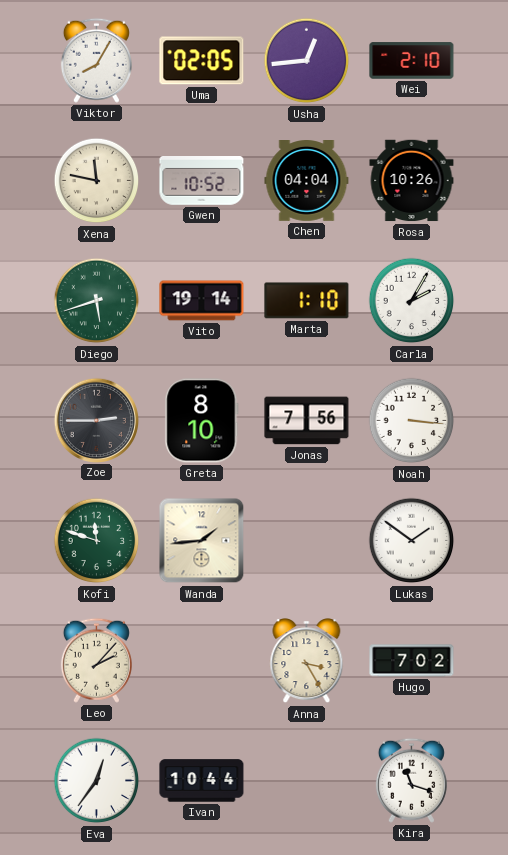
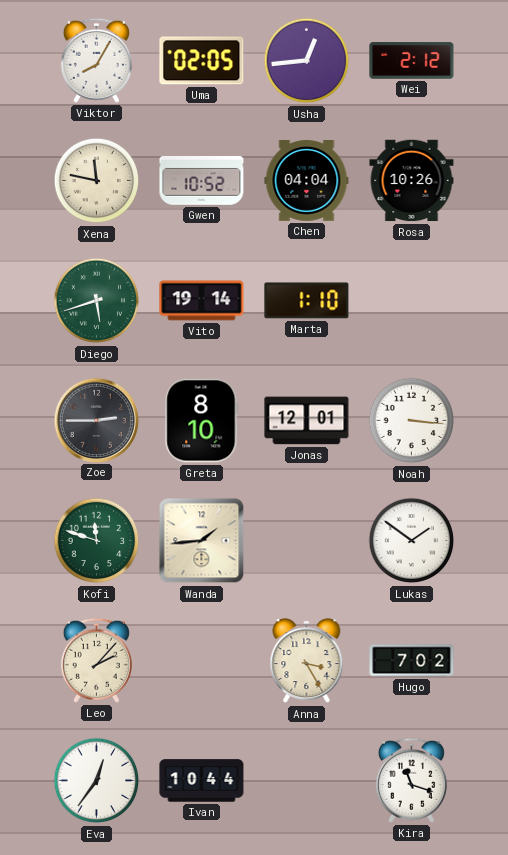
Wei: 2:10 -> 2:12
Carla: 2:05 -> none
Jonas: 7:56 -> 12:01
